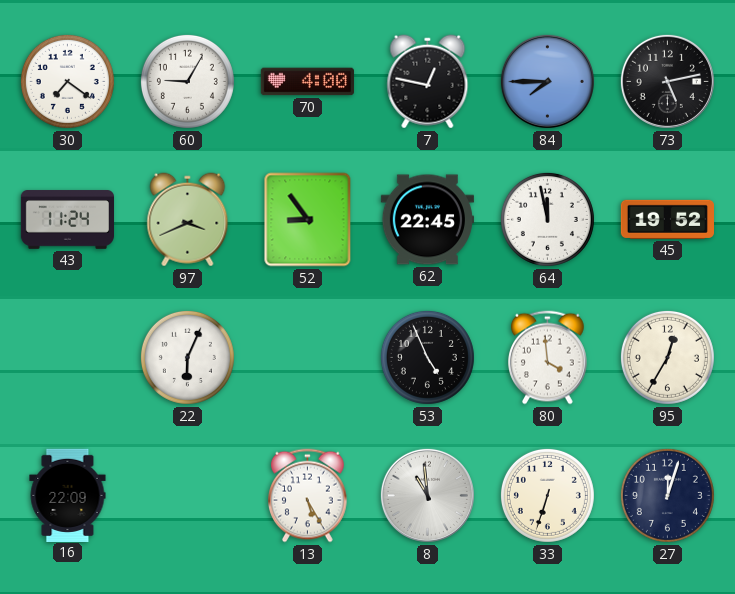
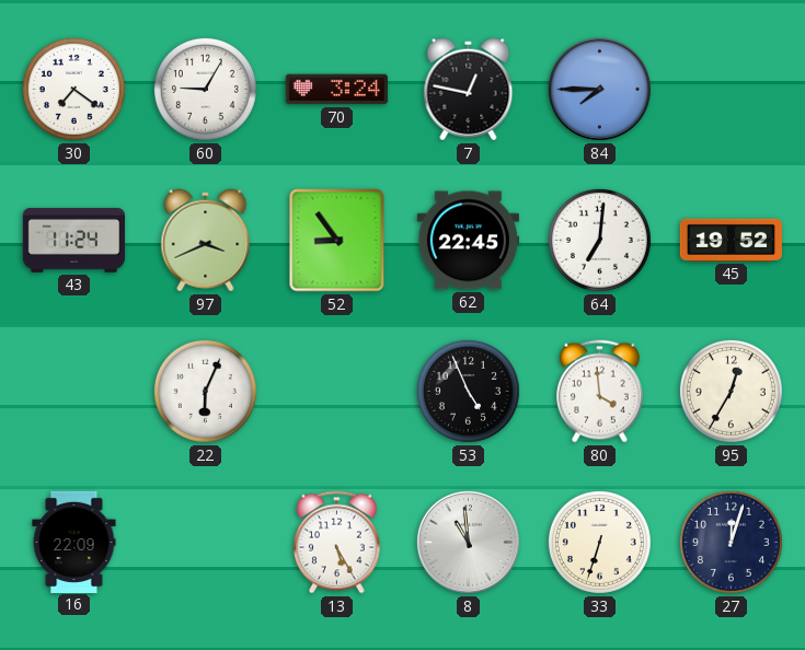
70: 4:00 -> 3:24
73: 5:13 -> none
64: 11:58 -> 7:01
